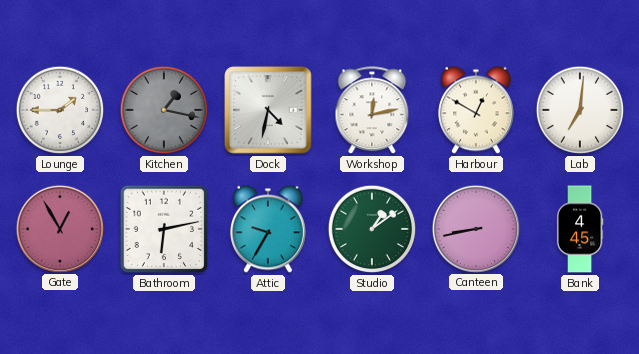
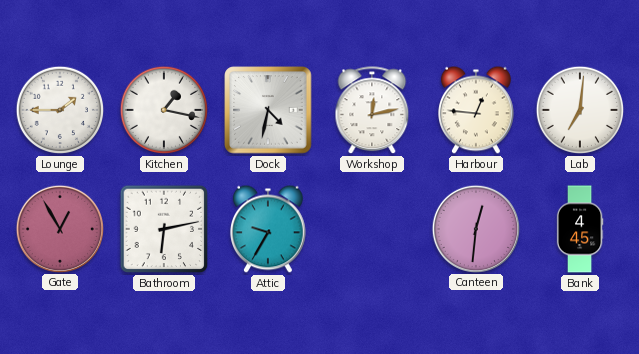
Kitchen dial: grey -> white
Harbour: 12:50 -> 12:46
Studio: 1:09 -> none
Canteen: 8:43 -> 12:31
